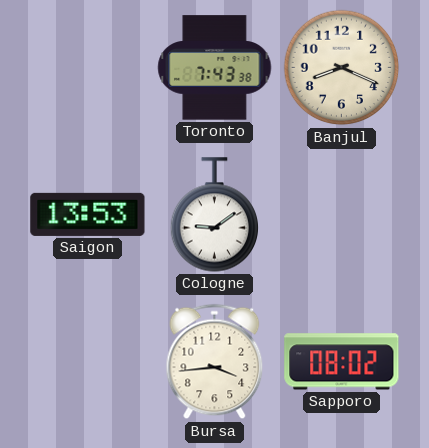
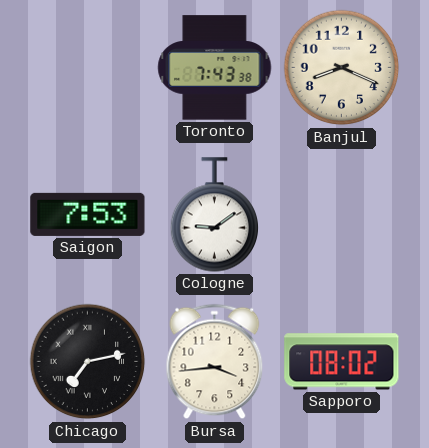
Saigon: 13:53 -> 7:53
Chicago: none -> 7:13
